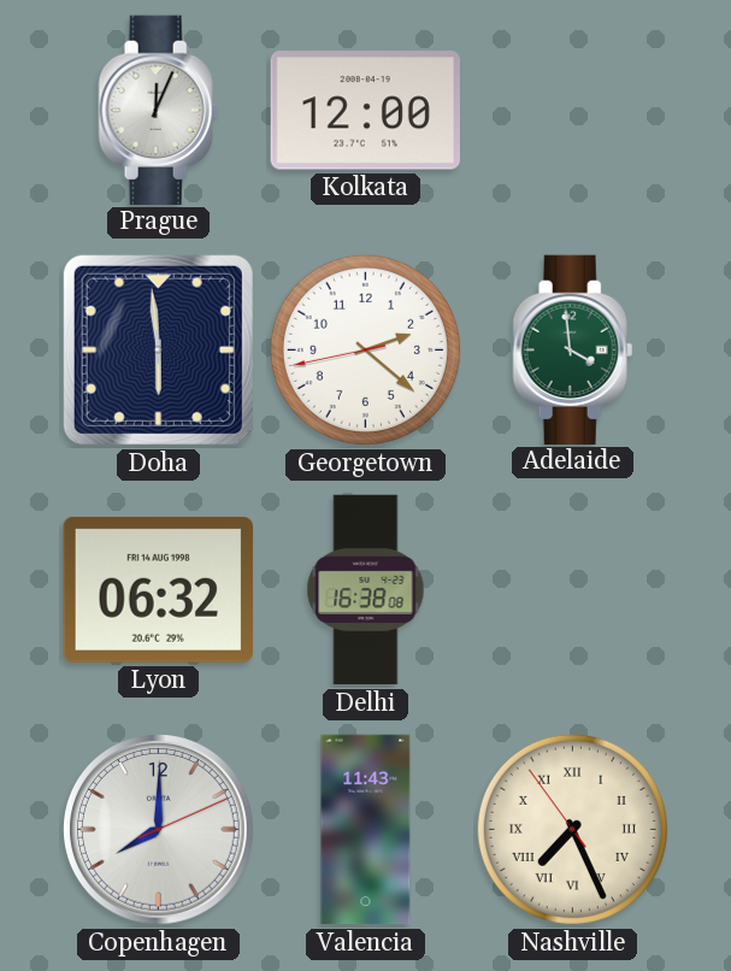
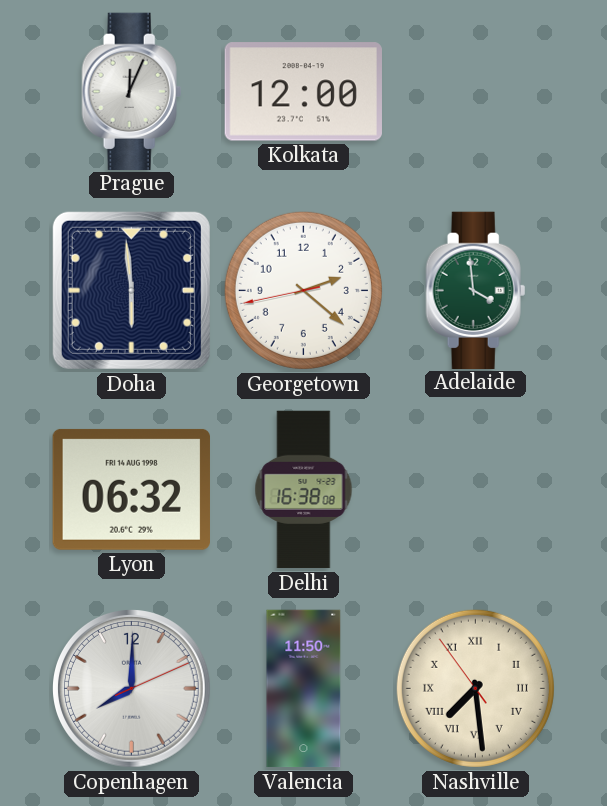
Valencia: 11:43 -> 11:50
Nashville: 7:25 -> 7:28
